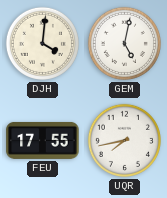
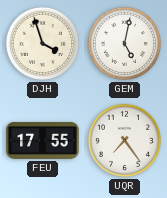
DJH: 4:01 -> 3:57
UQR: 7:43 -> 7:24
